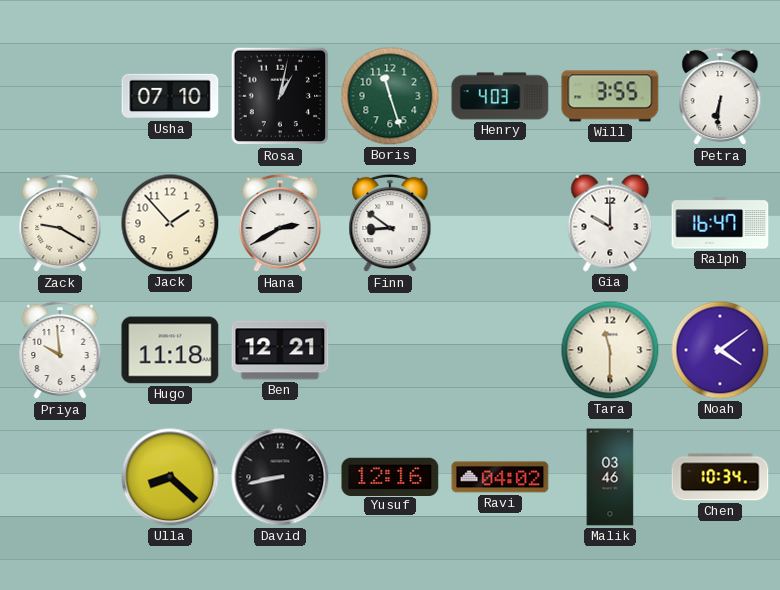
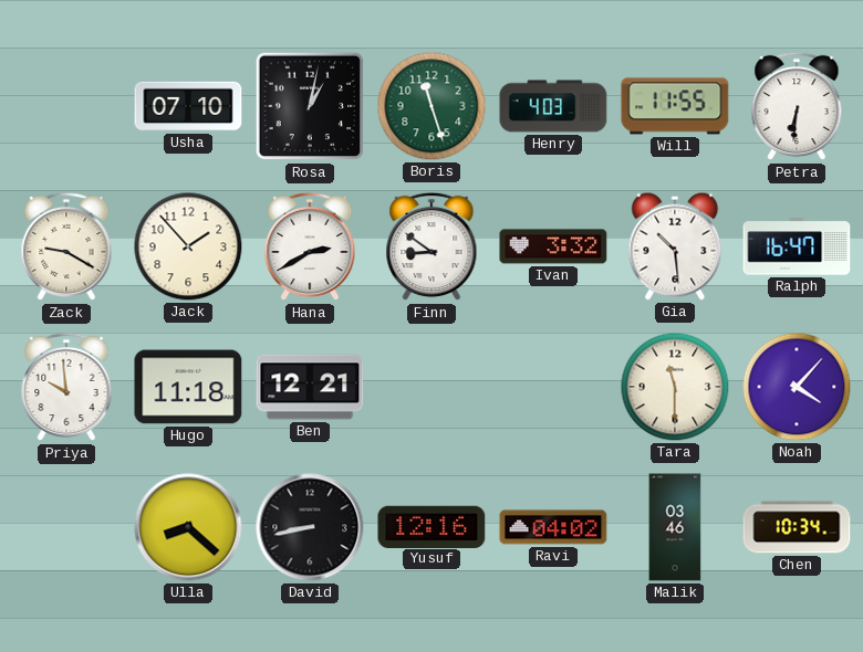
Will: 3:55 -> 11:55
Ivan: none -> 3:32
Gia: 10:00 -> 10:29
Noah: 4:09 -> 4:07
